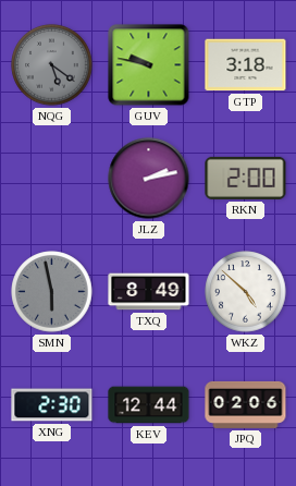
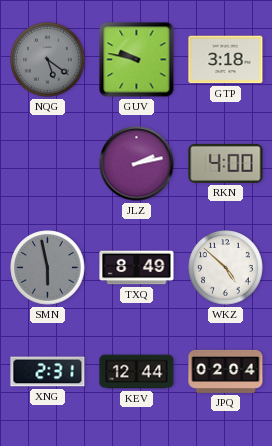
RKN: 2:00 -> 4:00
XNG: 2:30 -> 2:31
JPQ: 02:06 -> 02:04
